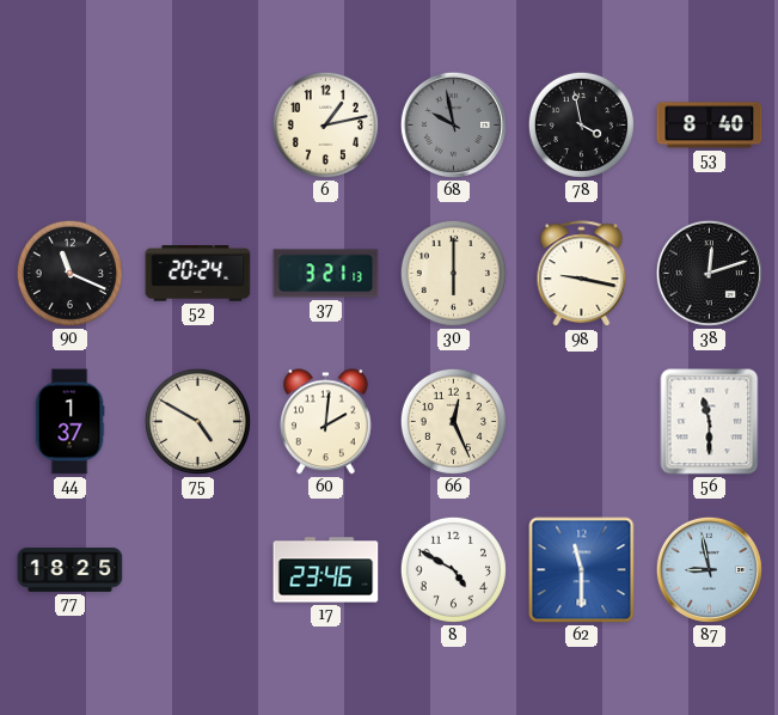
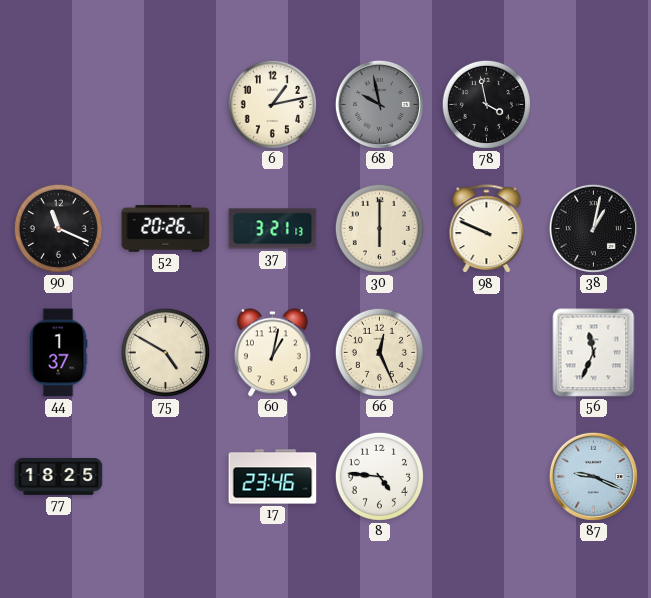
53: 8:40 -> none
52: 20:24 -> 20:26
98: 9:17 -> 9:49
38: 12:12 -> 1:02
60: 2:01 -> 1:02
56: 11:30 -> 11:34
8: 4:50 -> 4:46
62: 11:30 -> none
87: 8:58 -> 9:19
